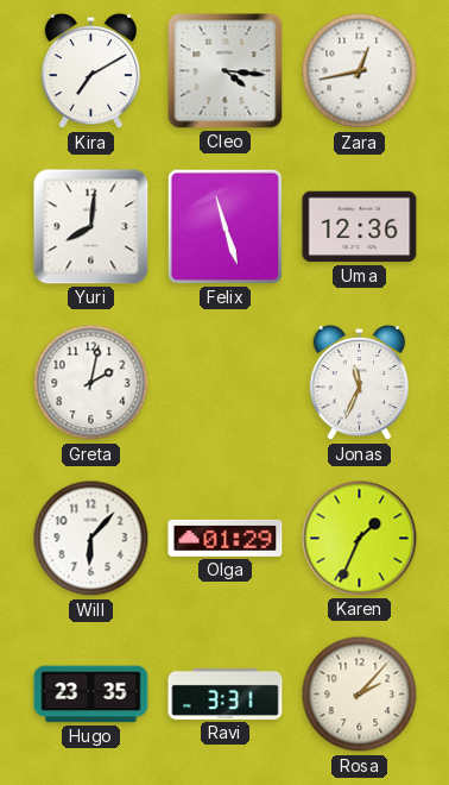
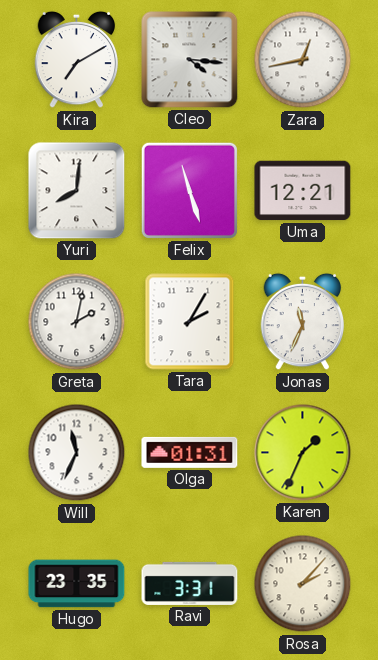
Uma: 12:36 -> 12:21
Tara: none -> 2:05
Will: 6:07 -> 11:34
Olga: 01:29 -> 01:31
